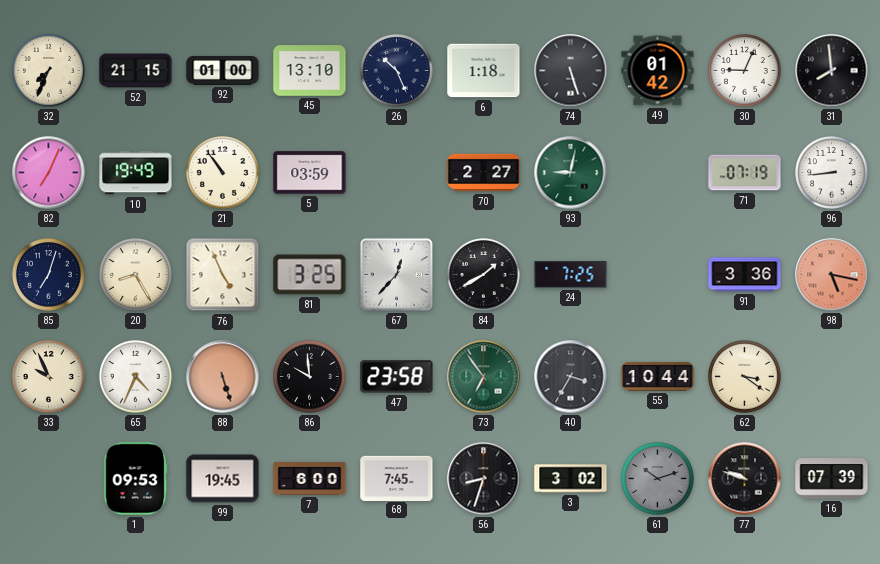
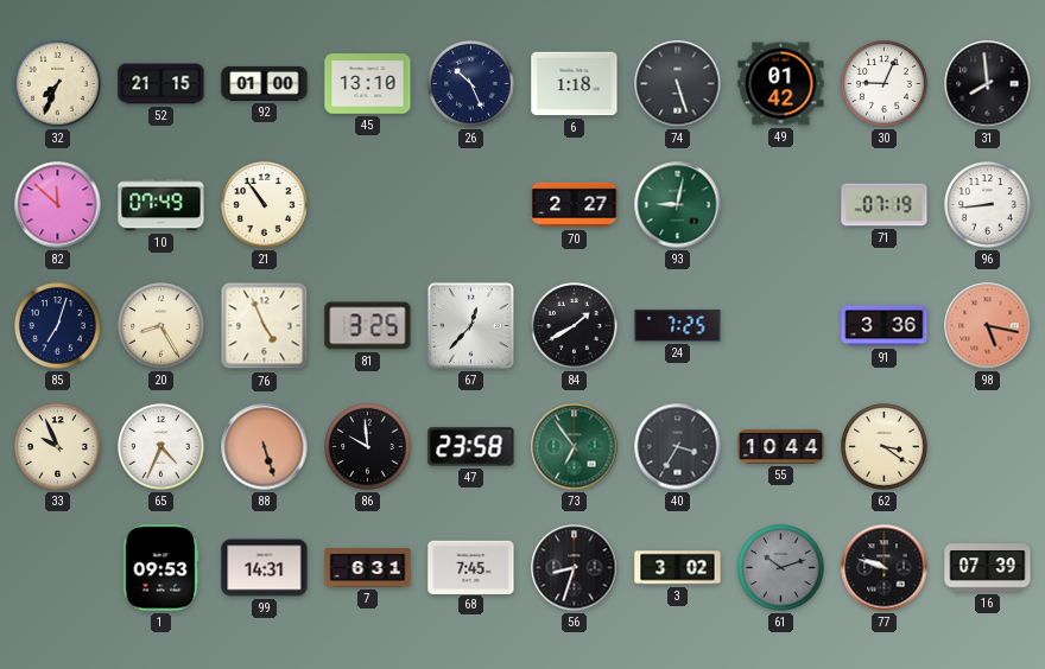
82: 7:04 -> 11:52
10: 19:49 -> 07:49
5: 03:59 -> none
99: 19:45 -> 14:31
7: 6:00 -> 6:31
